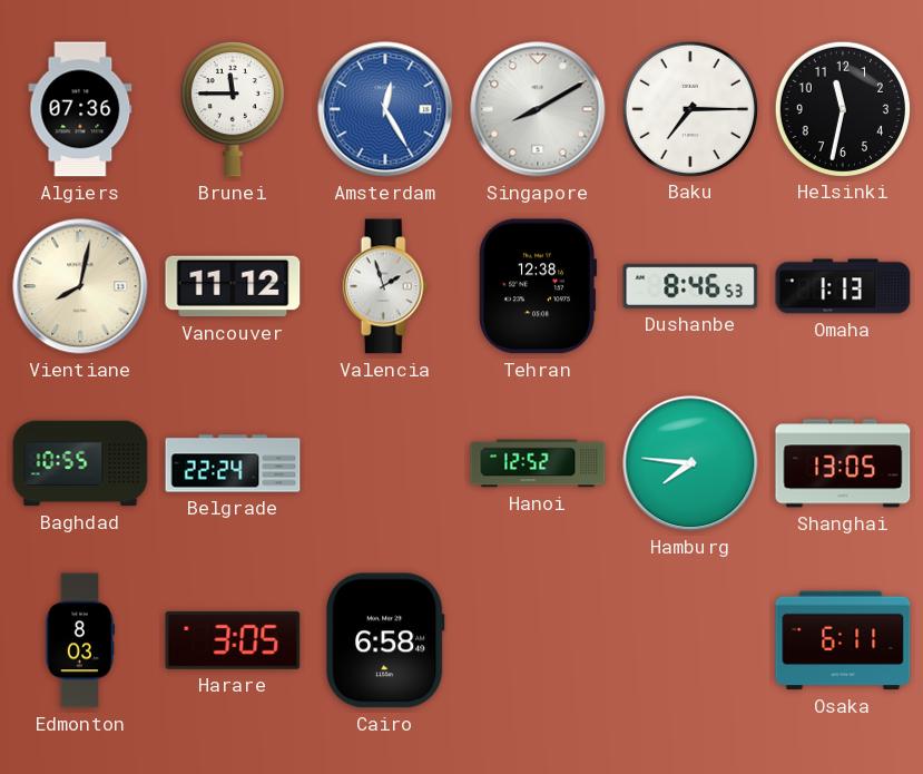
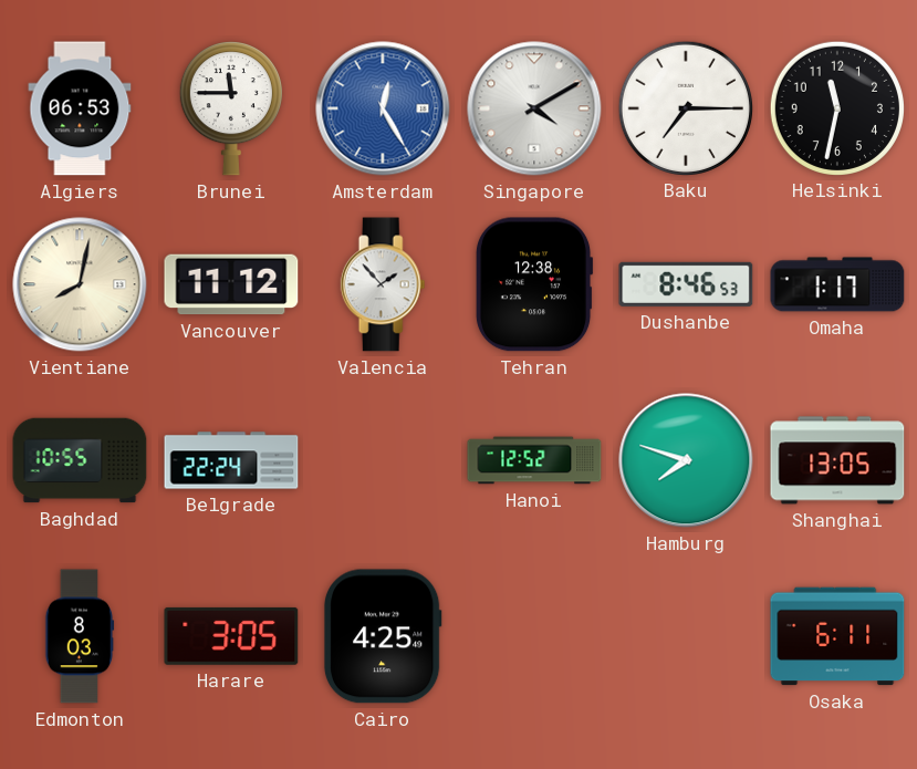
Algiers: 07:36 -> 06:53
Singapore: 8:10 -> 4:10
Valencia: 1:57 -> 1:53
Omaha: 1:13 -> 1:17
Hamburg: 7:46 -> 7:48
Cairo: 6:58 -> 4:25
